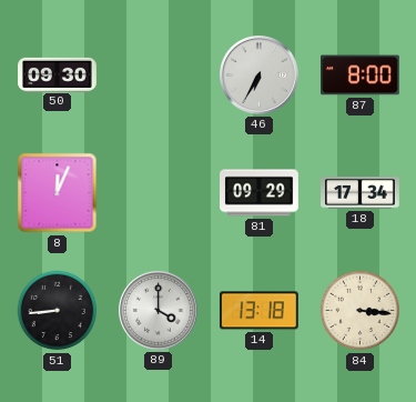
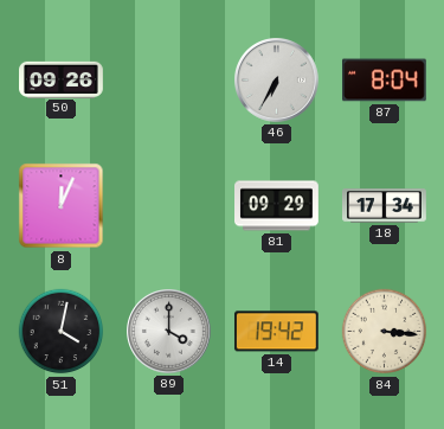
50: 09:30 -> 09:26
87: 8:00 -> 8:04
51: 8:44 -> 4:02
14: 13:18 -> 19:42
